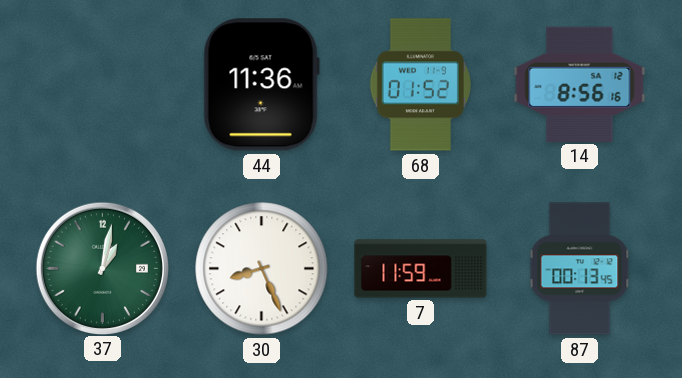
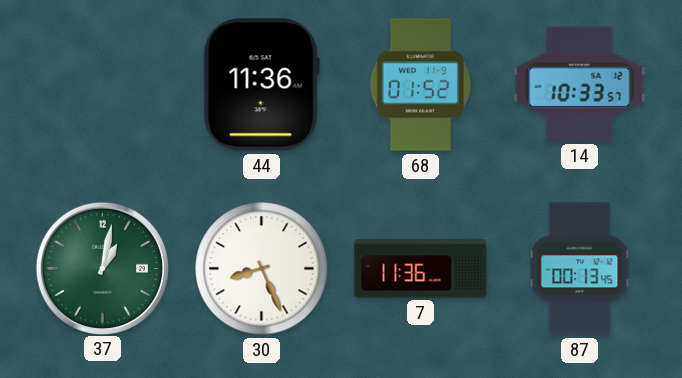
14: 8:56 -> 10:33
7: 11:59 -> 11:36
